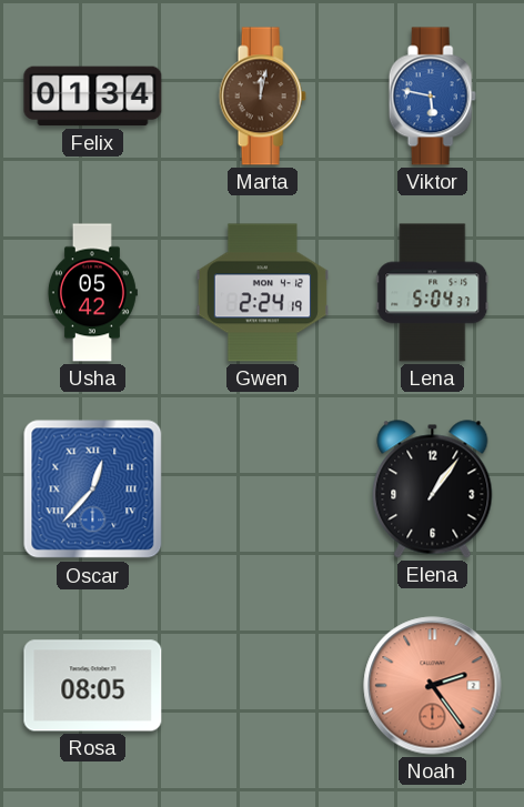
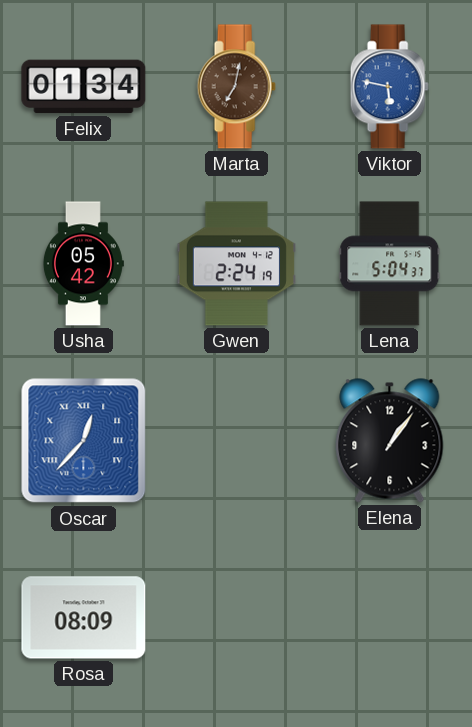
Marta: 12:02 -> 7:02
Rosa: 08:05 -> 08:09
Noah: 2:24 -> none
